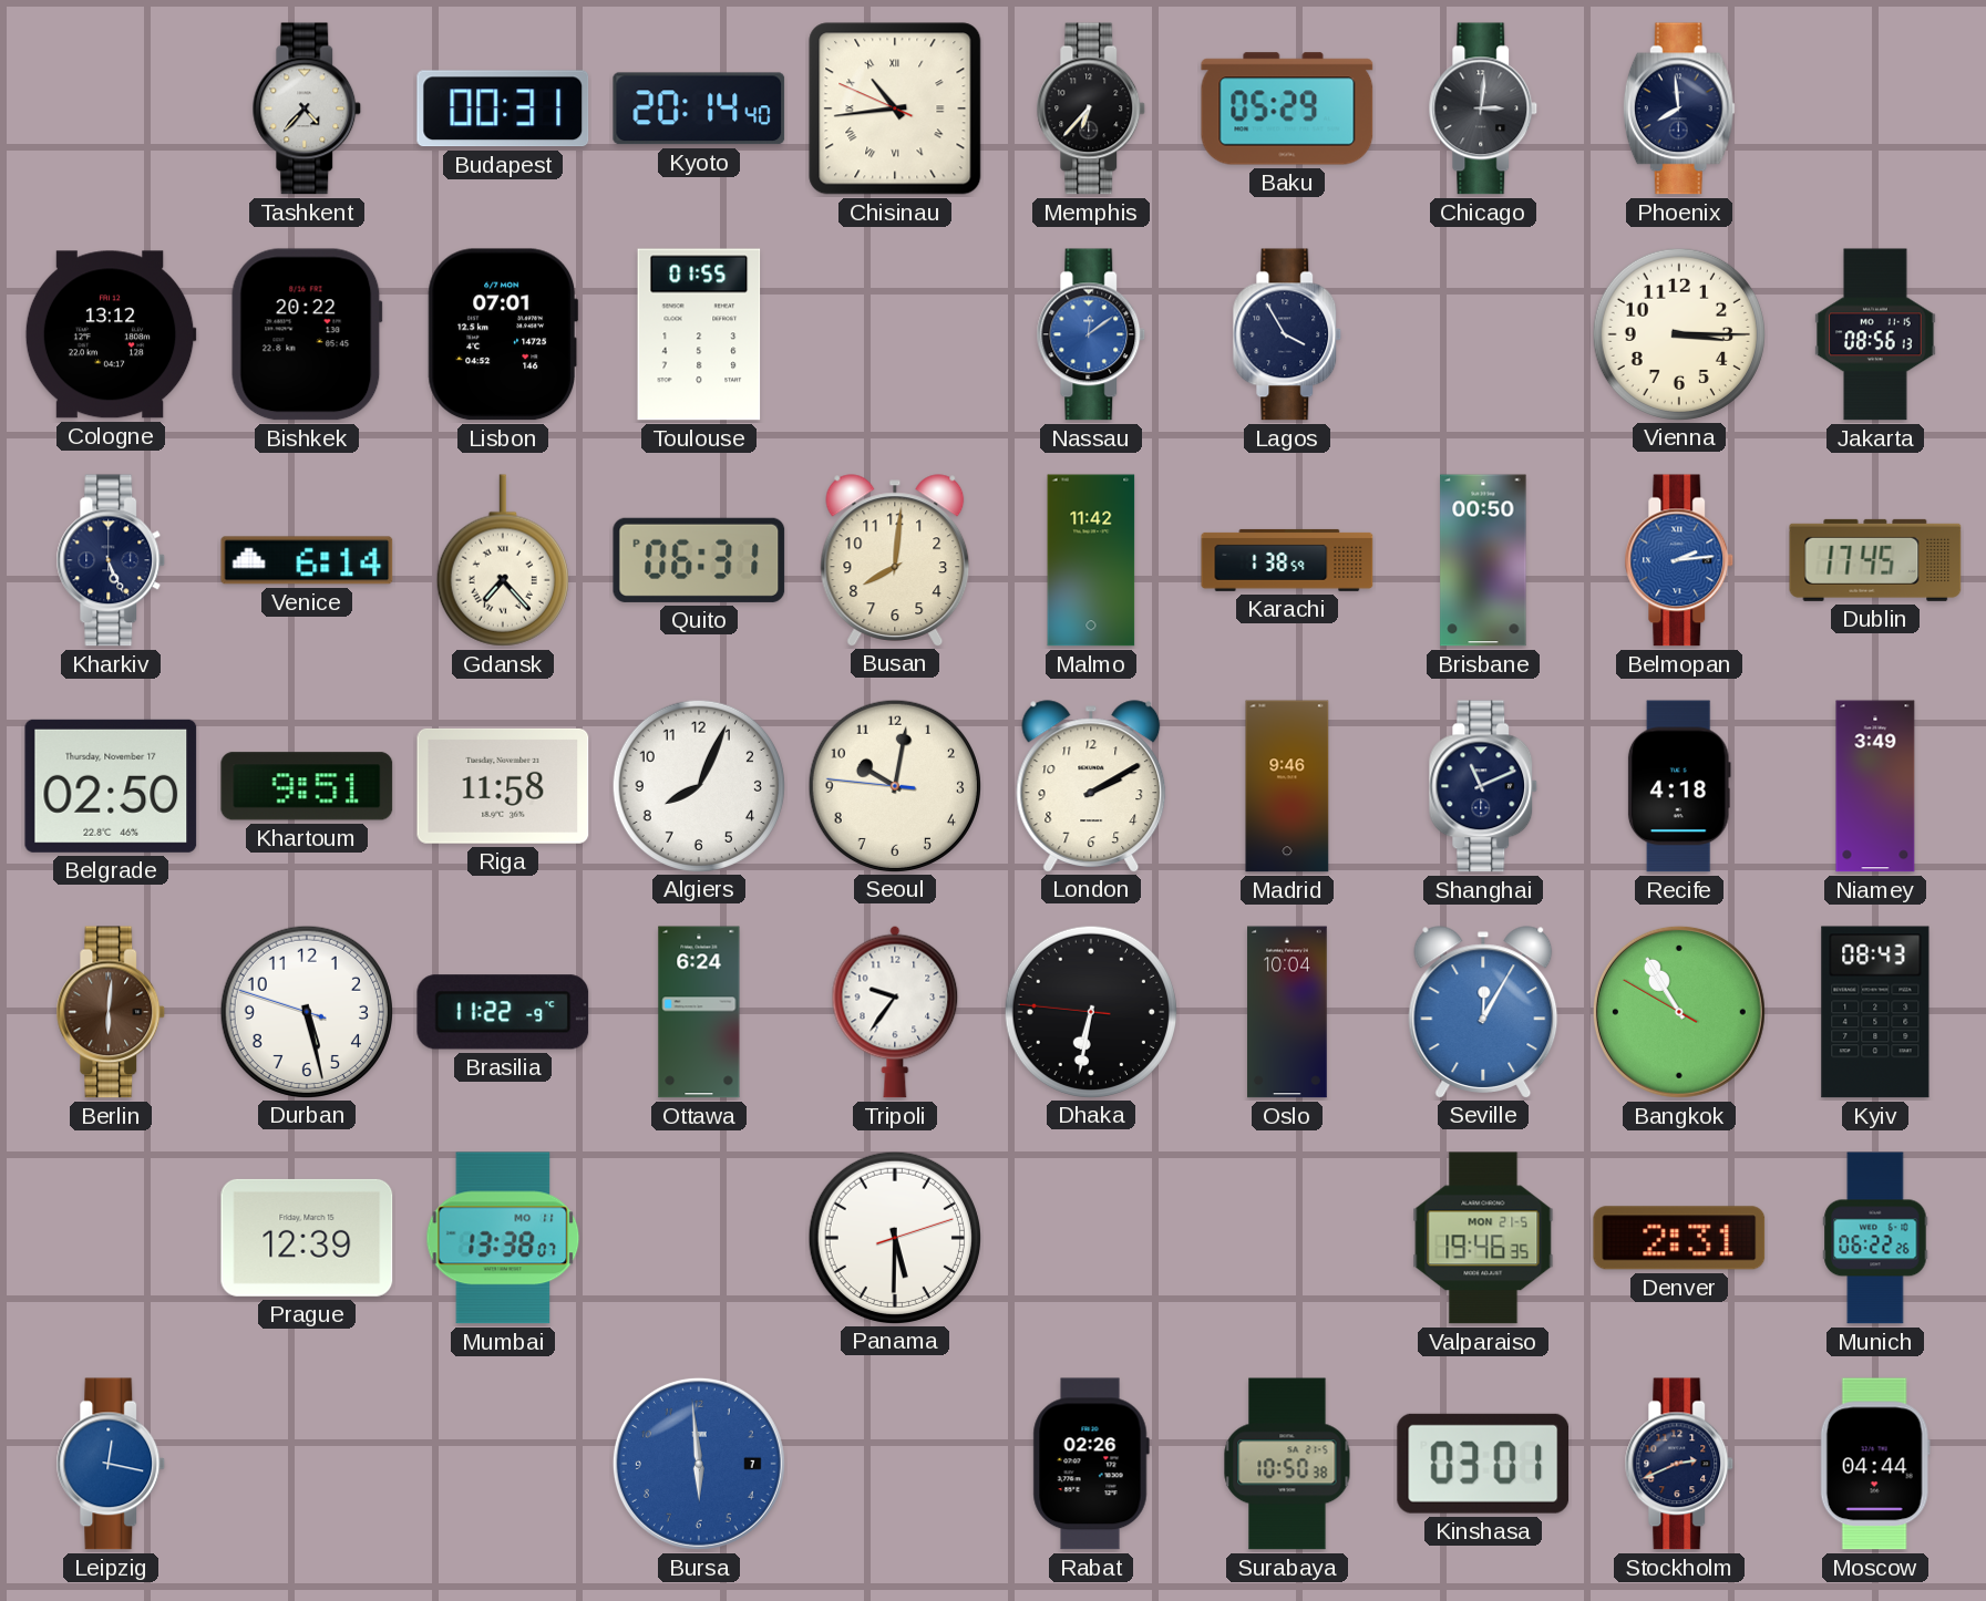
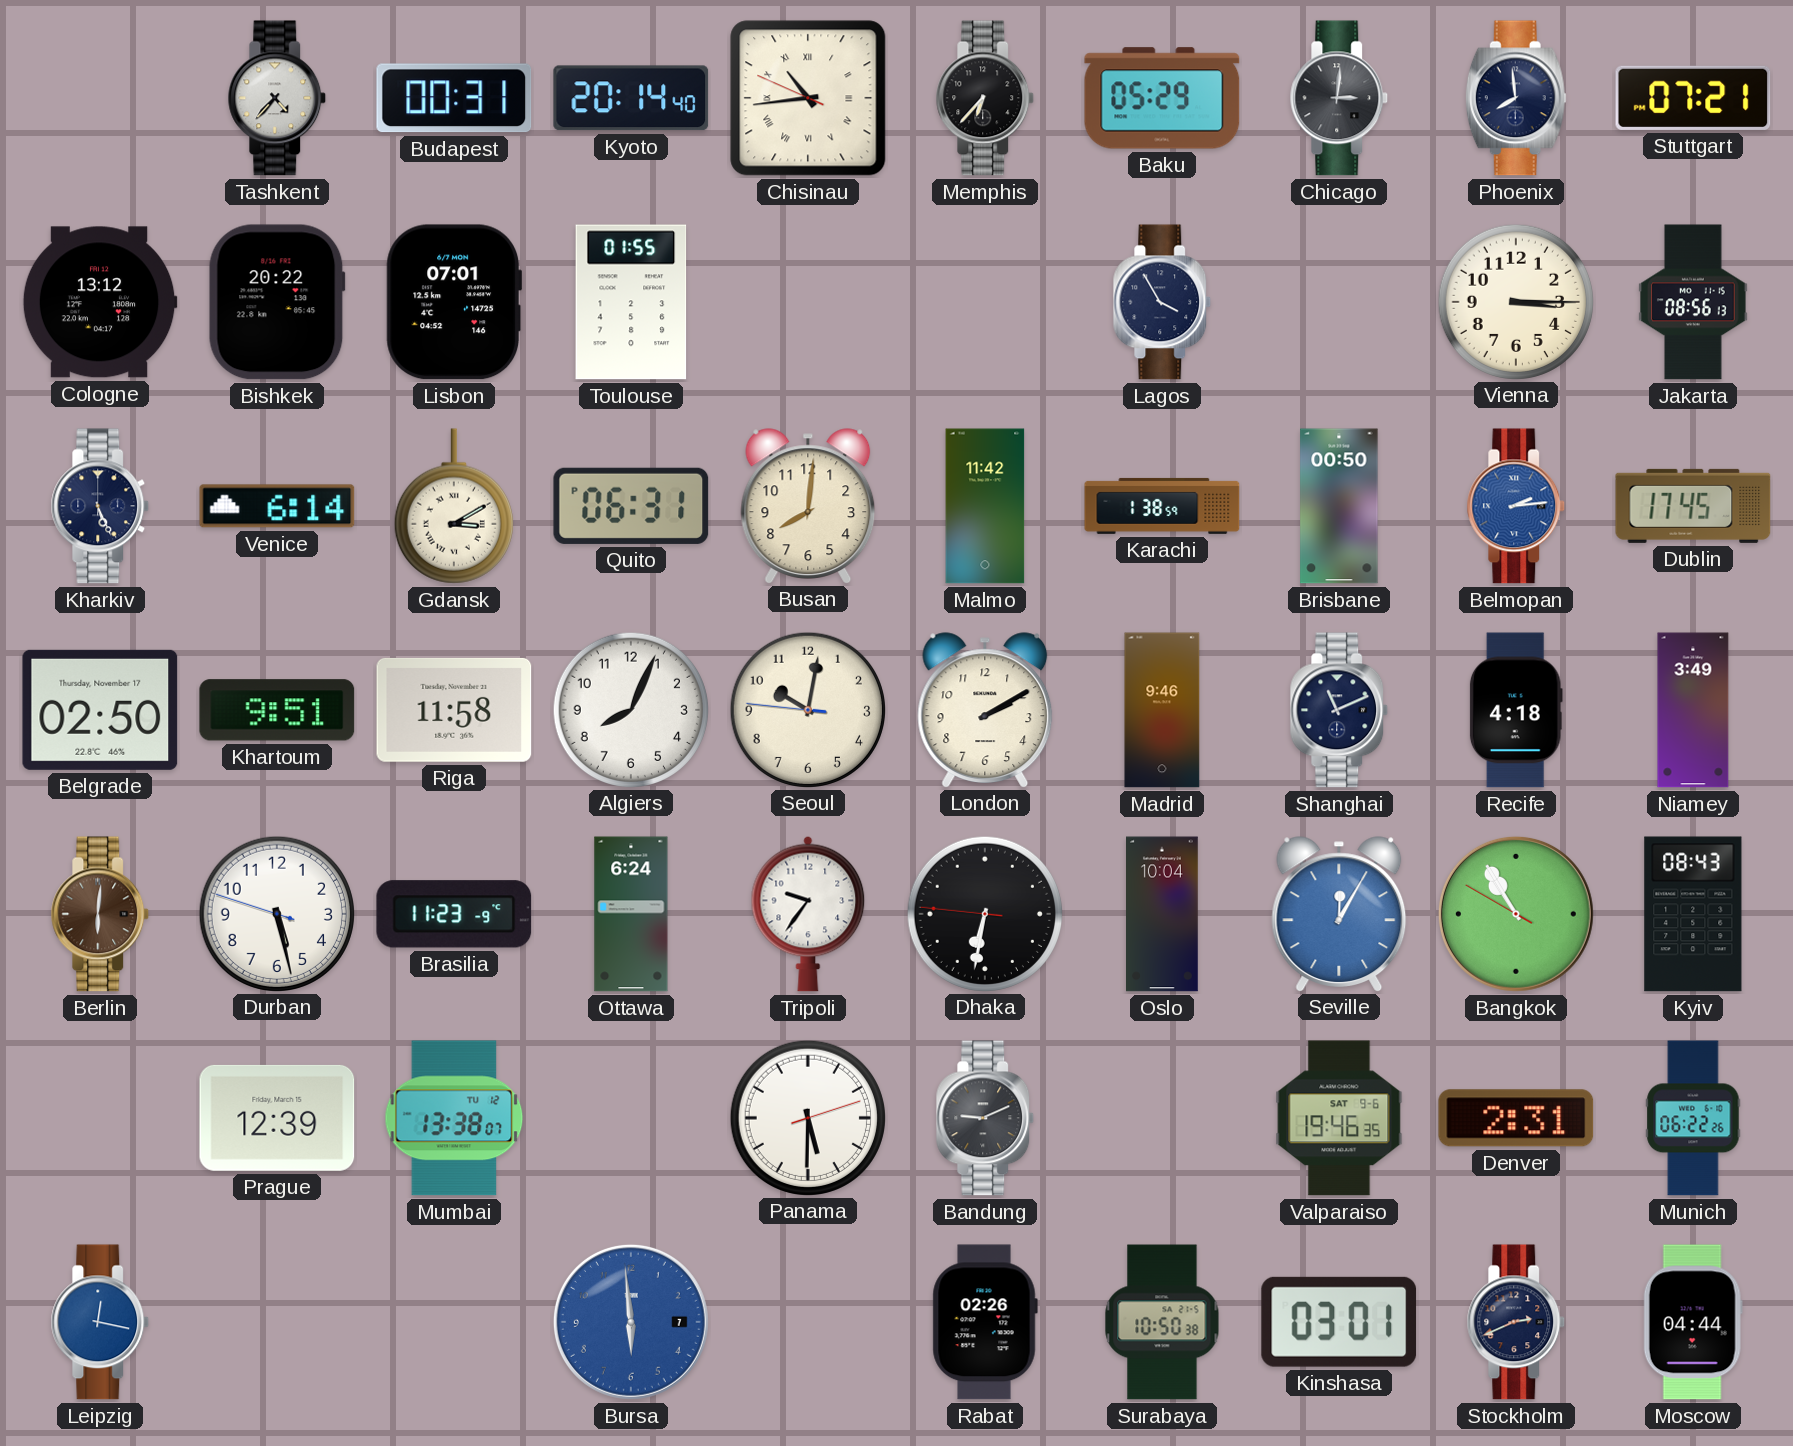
Stuttgart: none -> 07:21
Nassau: 12:09 -> none
Gdansk: 7:23 -> 3:10
Brasilia: 11:22 -> 11:23
Mumbai date: MO 11 -> TU 12
Bandung: none -> 9:11
Valparaiso date: MON 21-5 -> SAT 9-6
